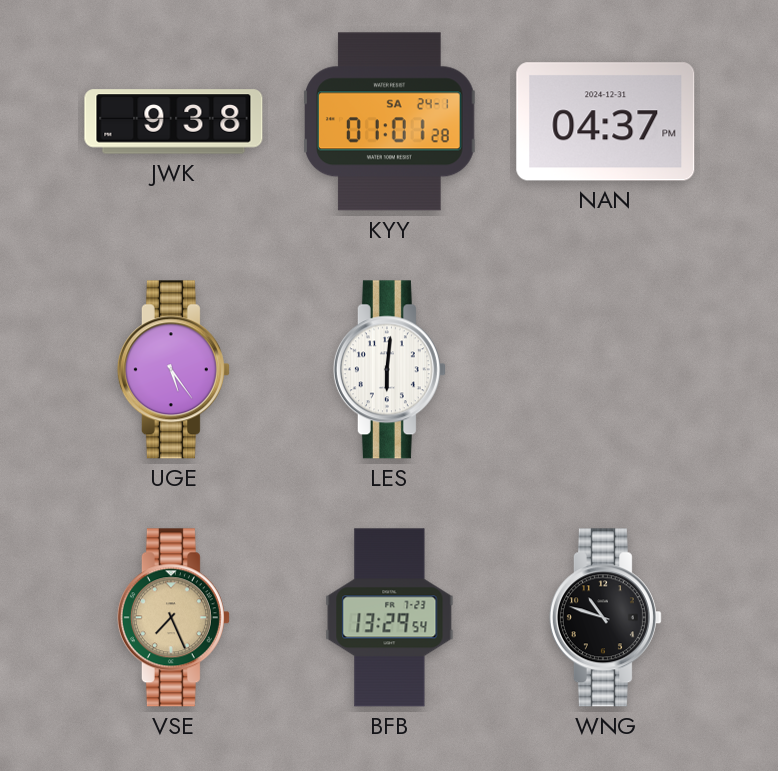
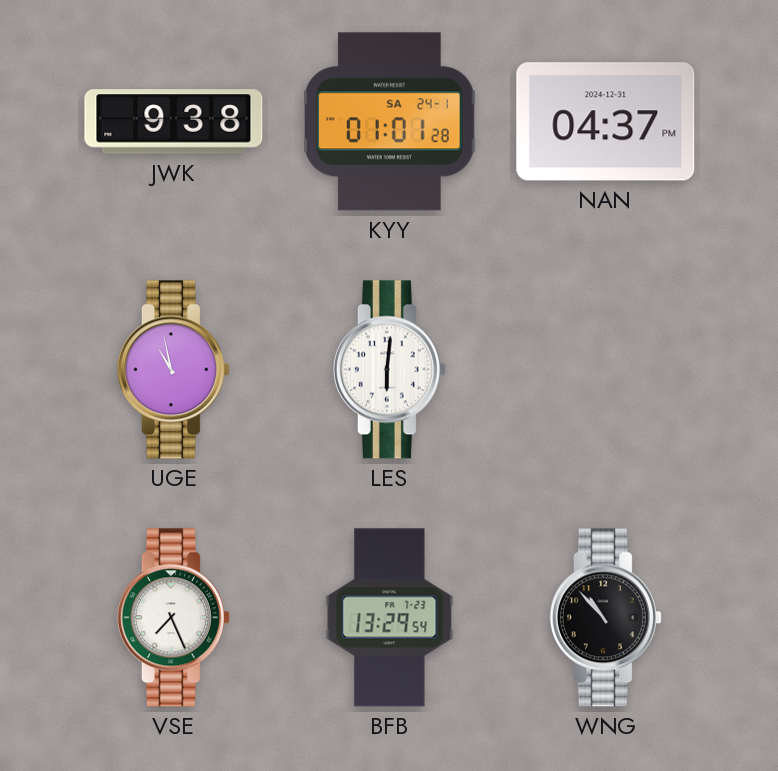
UGE: 5:24 -> 10:58
VSE dial: champagne -> white
WNG: 10:48 -> 10:53
